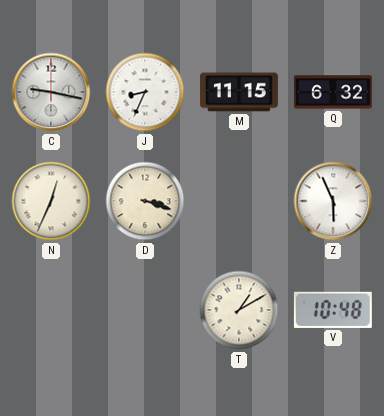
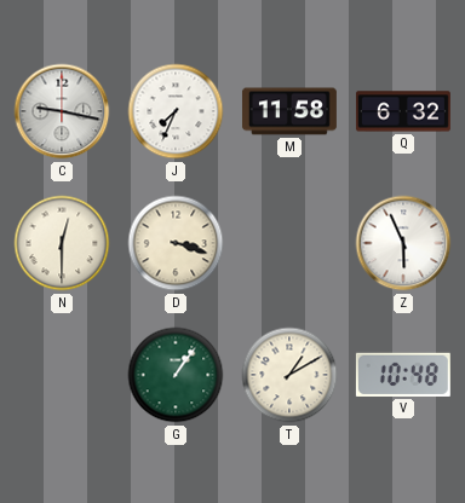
J: 8:34 -> 7:34
M: 11:15 -> 11:58
N: 12:34 -> 12:30
G: none -> 1:06
